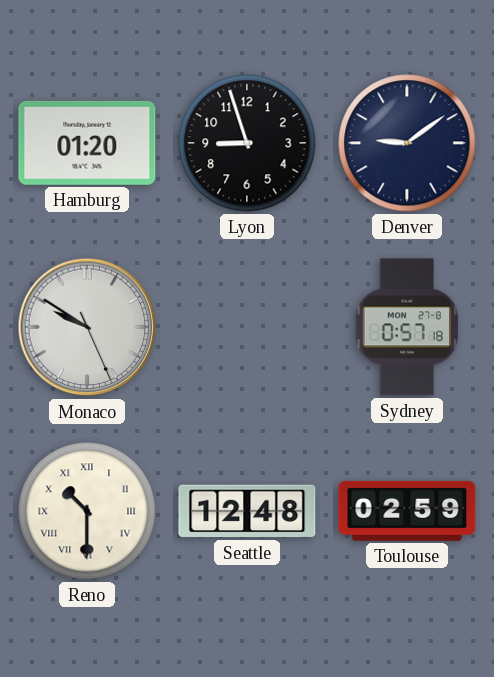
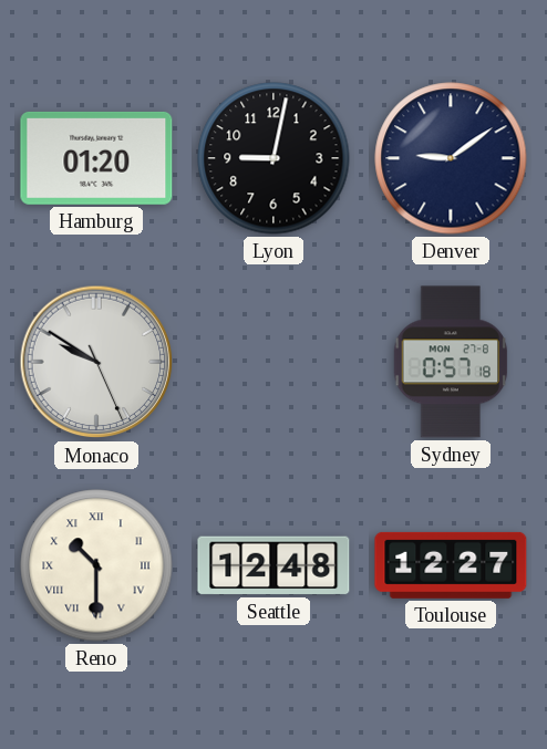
Lyon: 8:57 -> 9:02
Toulouse: 02:59 -> 12:27
